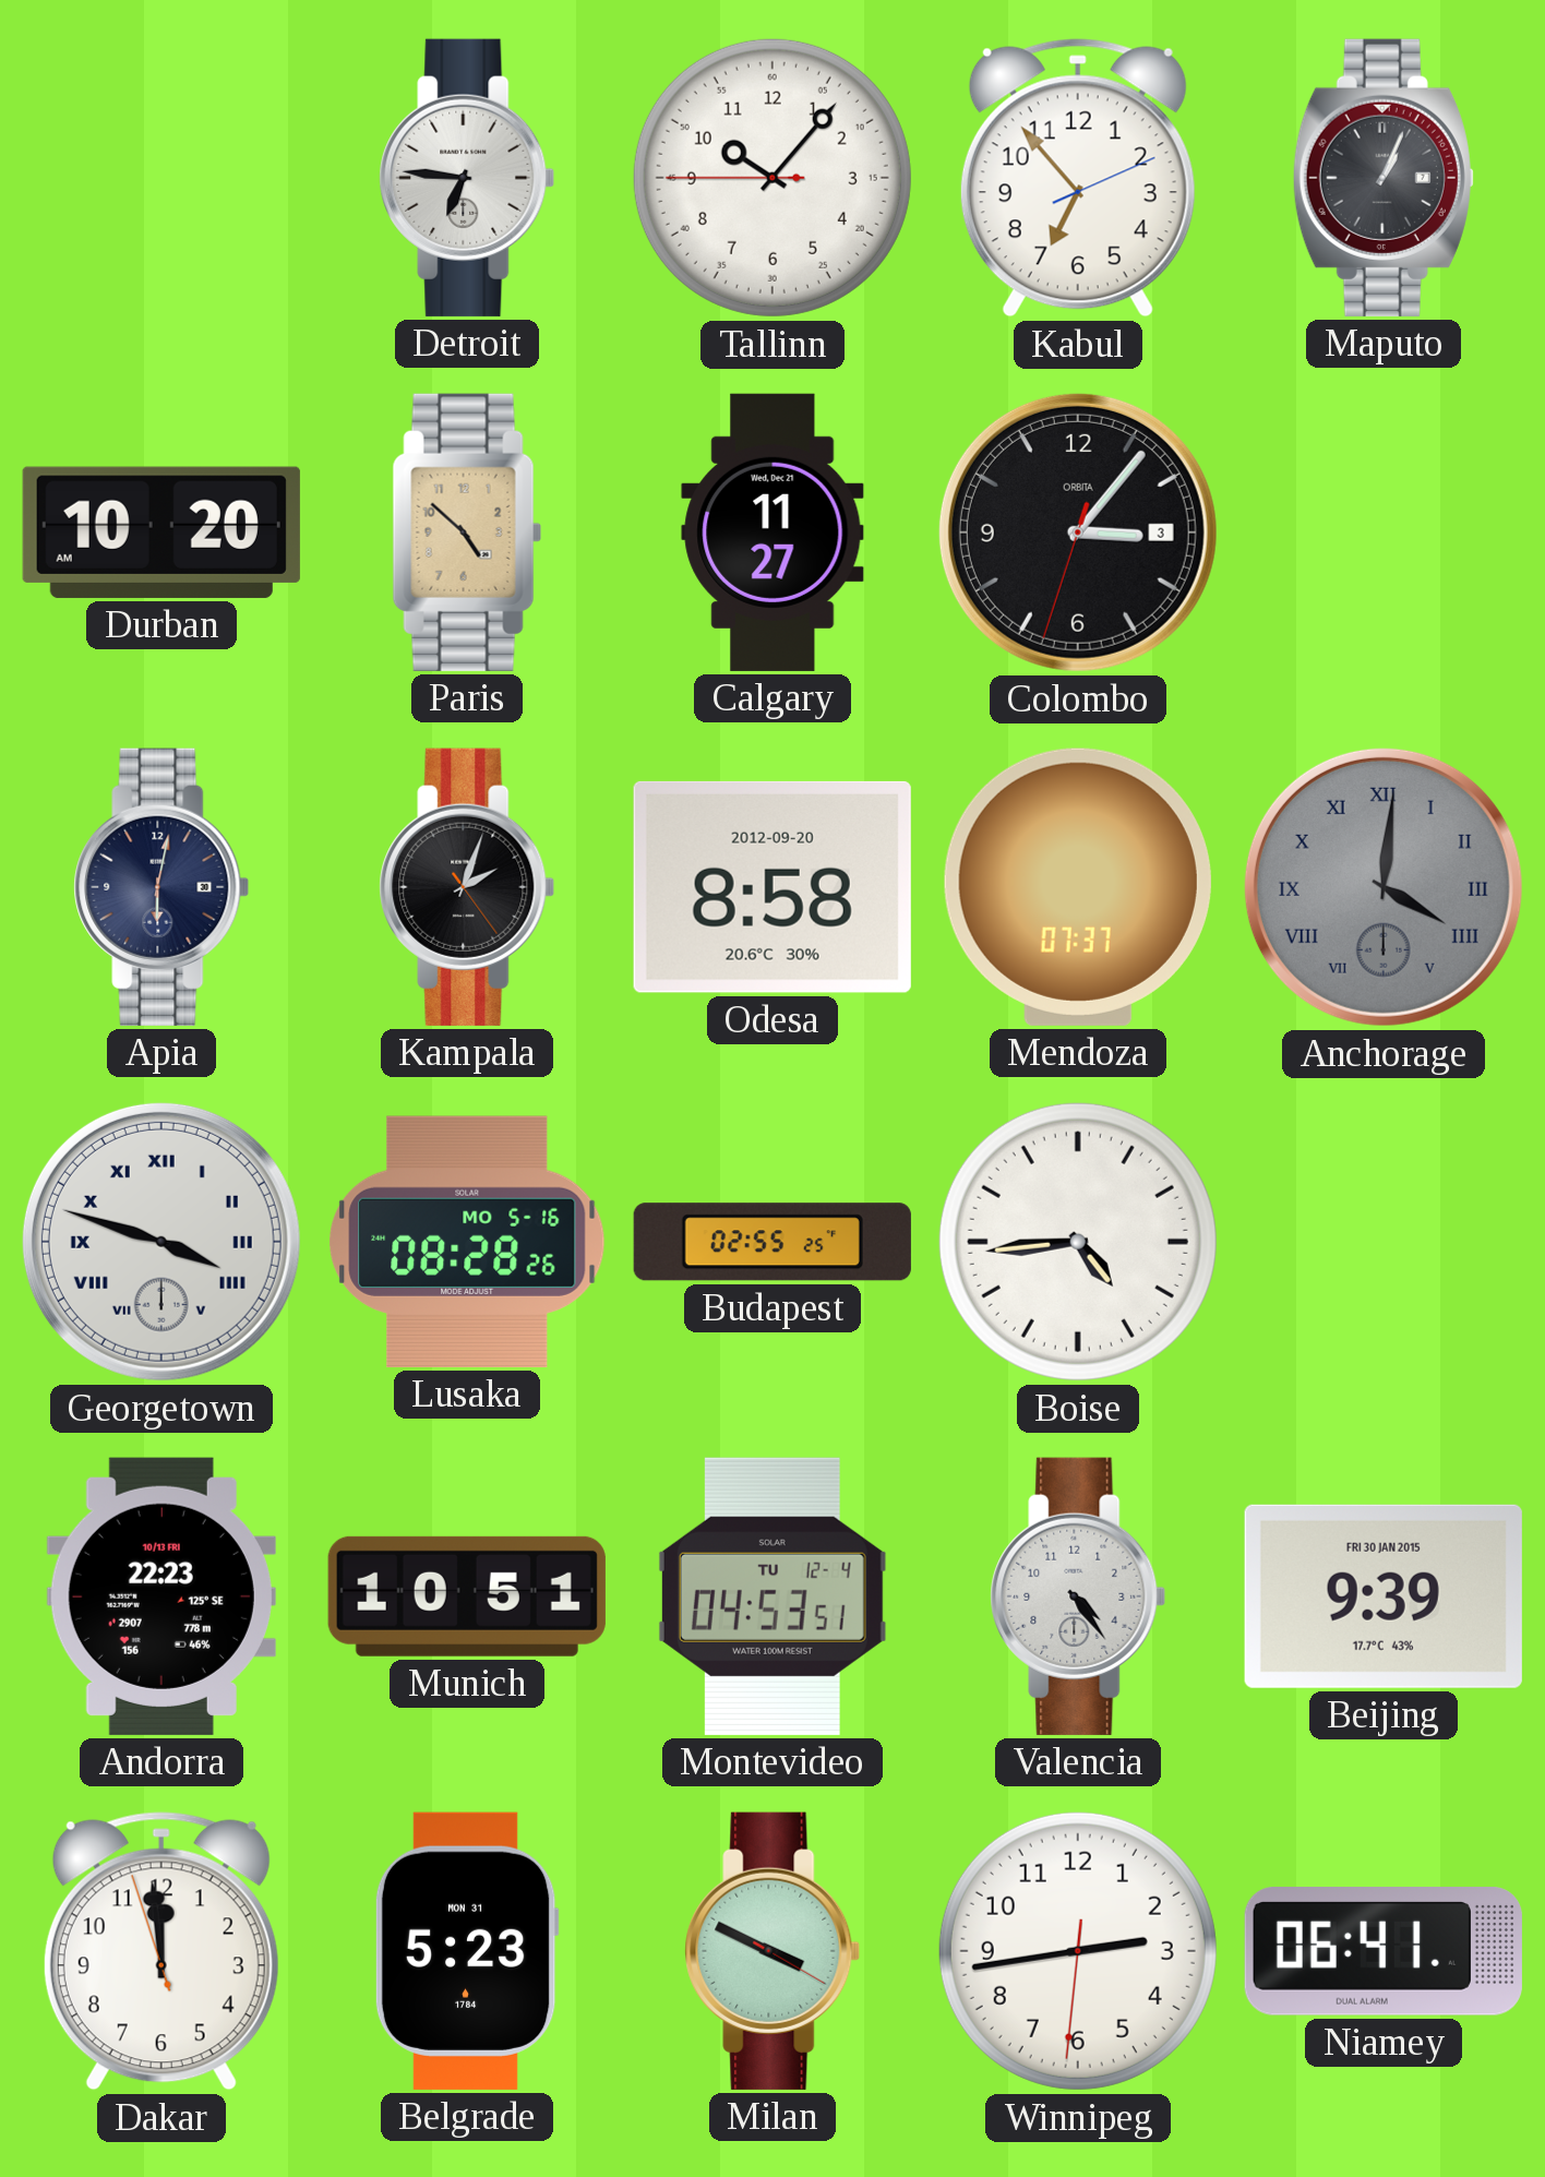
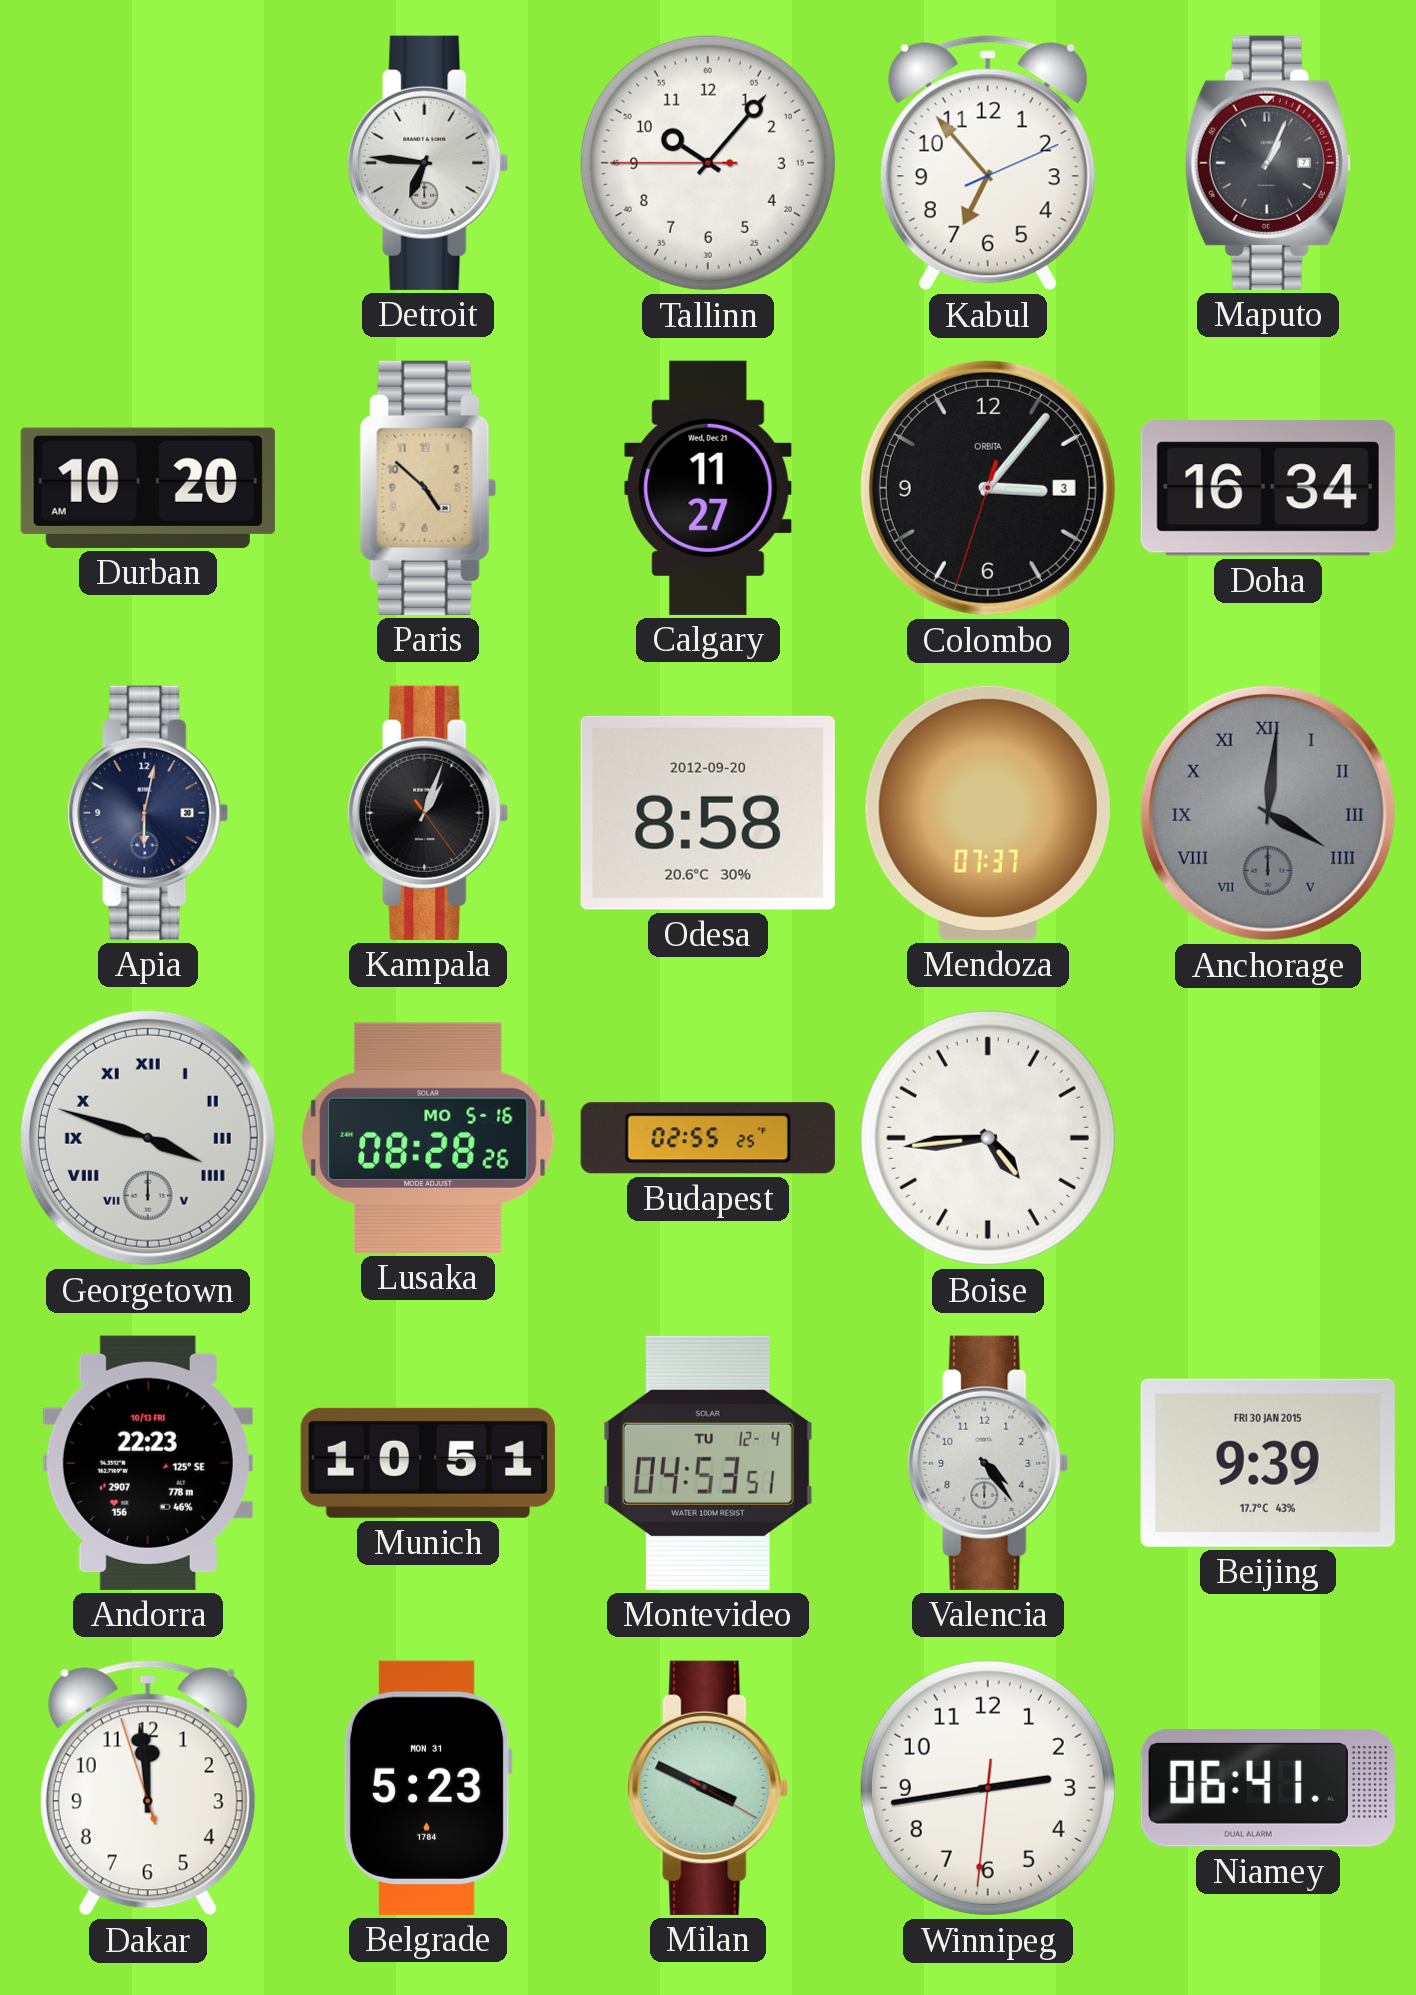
Doha: none -> 16:34
Kampala: 2:03 -> 1:03
